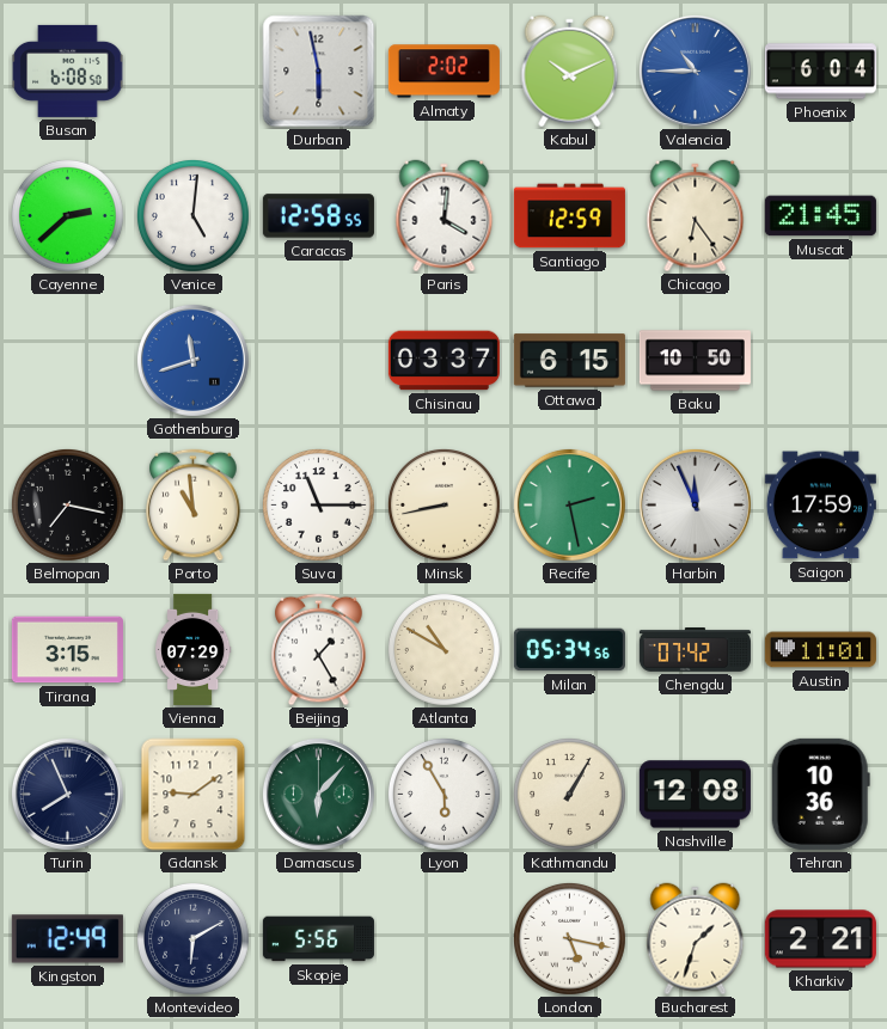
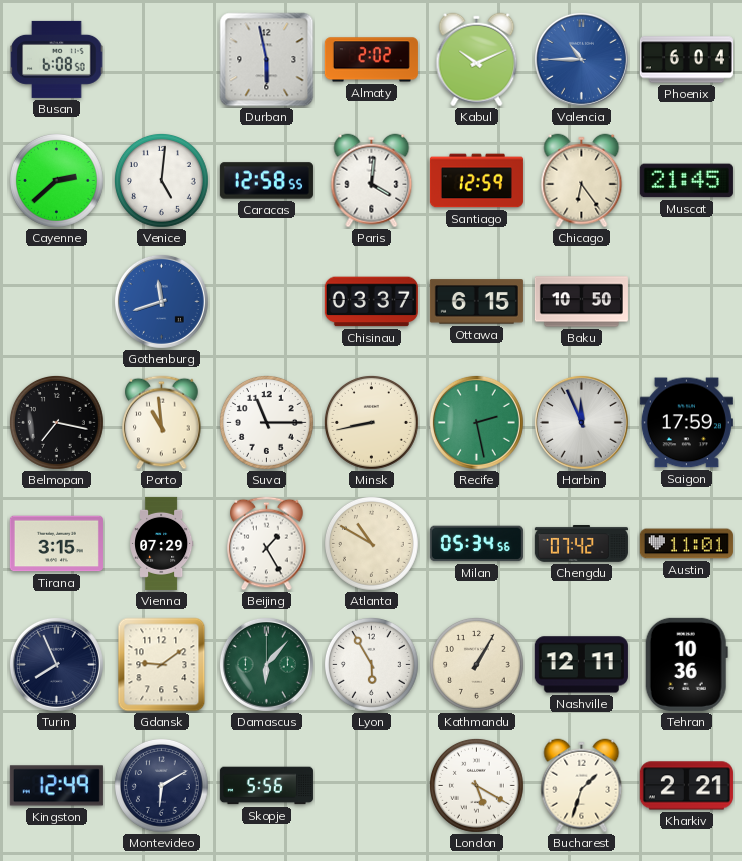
Nashville: 12:08 -> 12:11
London: 5:17 -> 5:20
